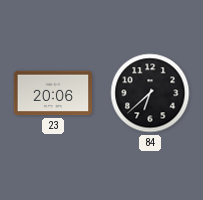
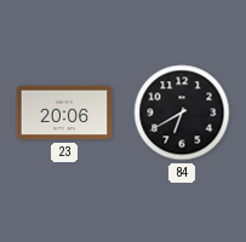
84: 6:38 -> 6:40
